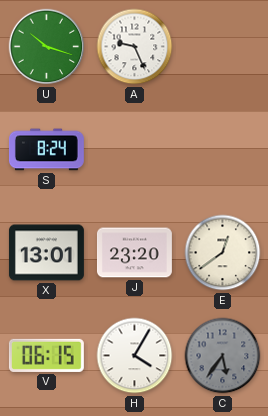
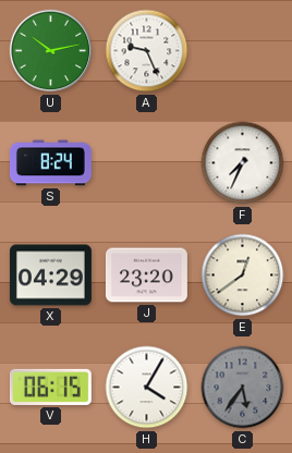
U: 10:18 -> 10:13
F: none -> 7:34
X: 13:01 -> 04:29
